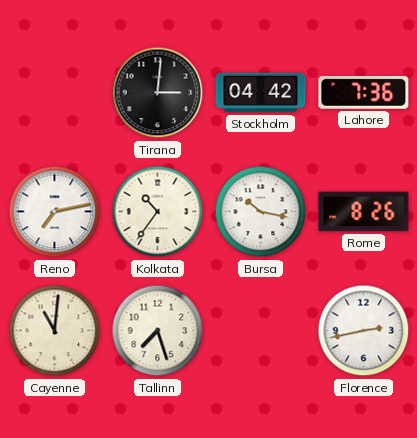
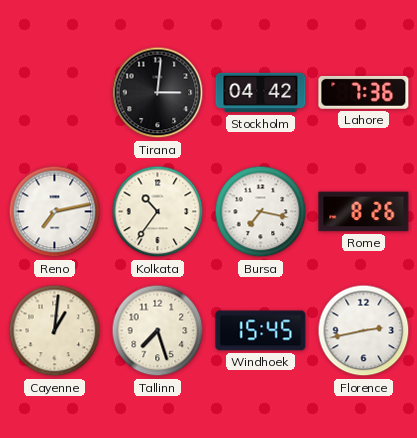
Bursa: 10:17 -> 7:17
Cayenne: 11:01 -> 1:01
Windhoek: none -> 15:45
